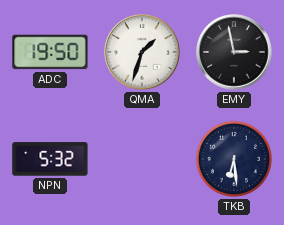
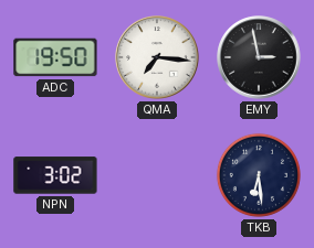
QMA: 1:33 -> 7:16
NPN: 5:32 -> 3:02
